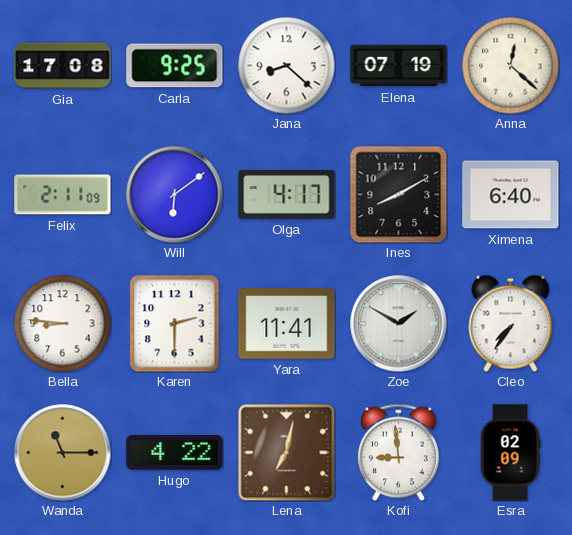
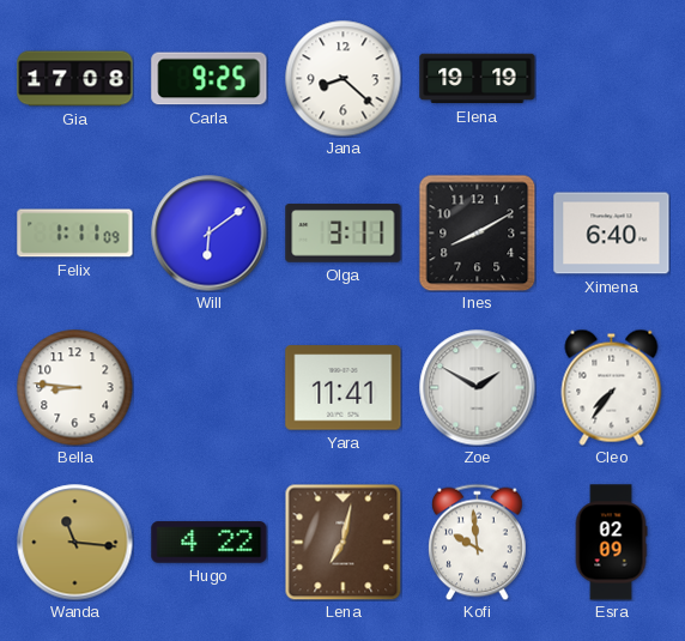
Elena: 07:19 -> 19:19
Anna: 12:22 -> none
Felix: 2:11 -> 1:11
Olga: 4:17 -> 3:11
Karen: 2:30 -> none
Wanda: 11:15 -> 11:16
Kofi: 8:59 -> 9:59
